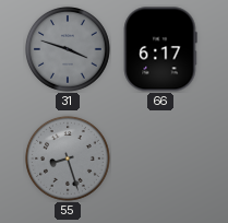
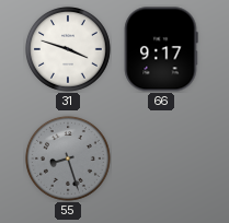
31 dial: grey -> white
66: 6:17 -> 9:17
